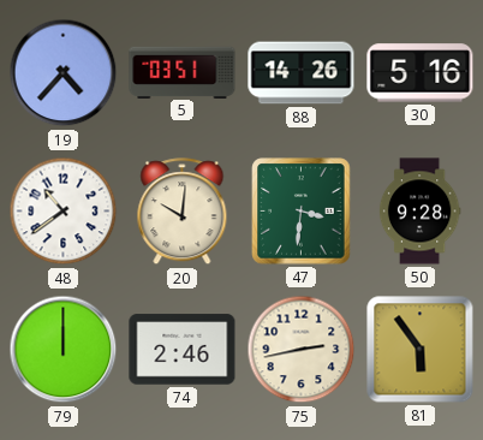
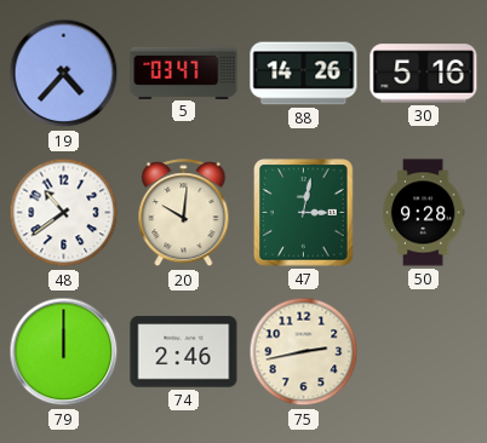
5: 03:51 -> 03:47
47: 3:31 -> 3:02
81: 5:54 -> none
